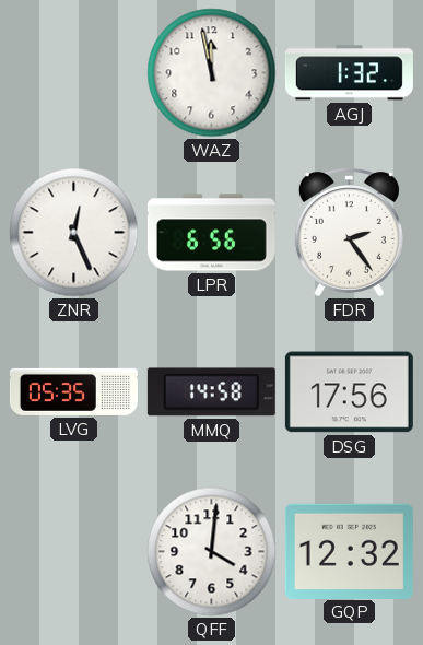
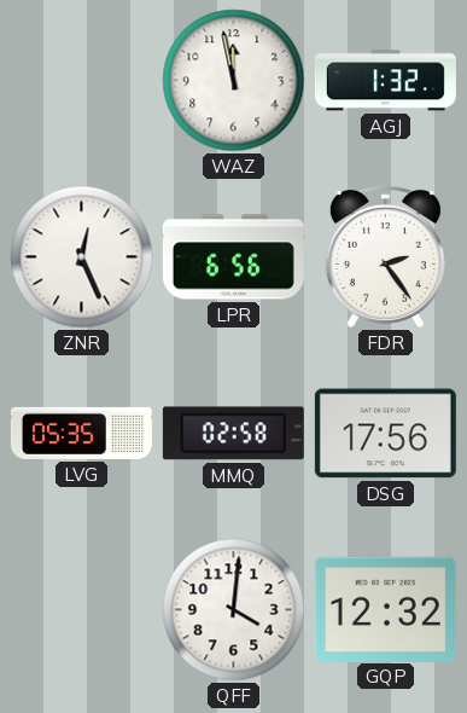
MMQ: 14:58 -> 02:58
